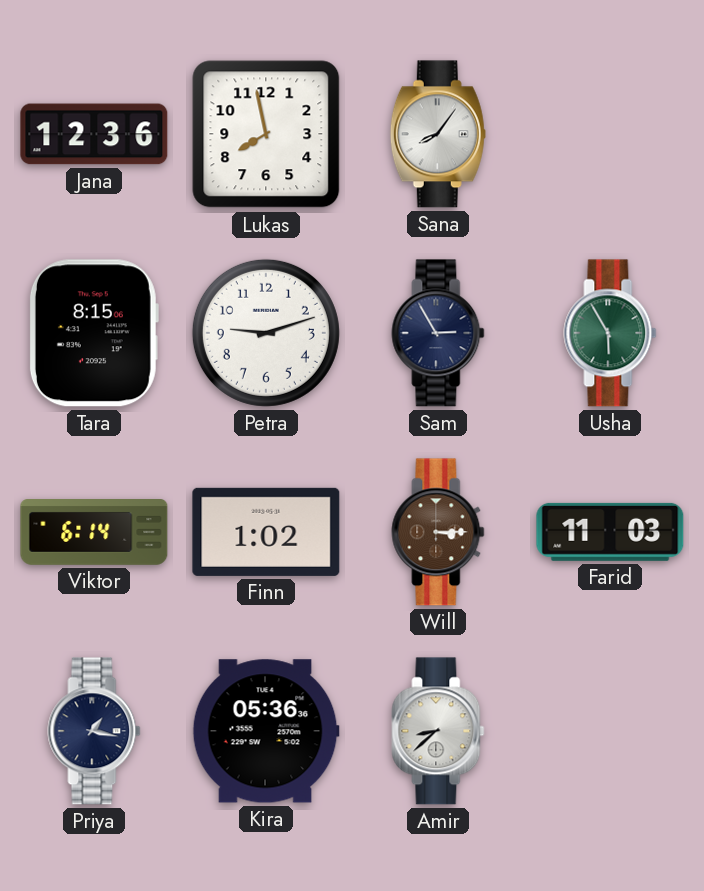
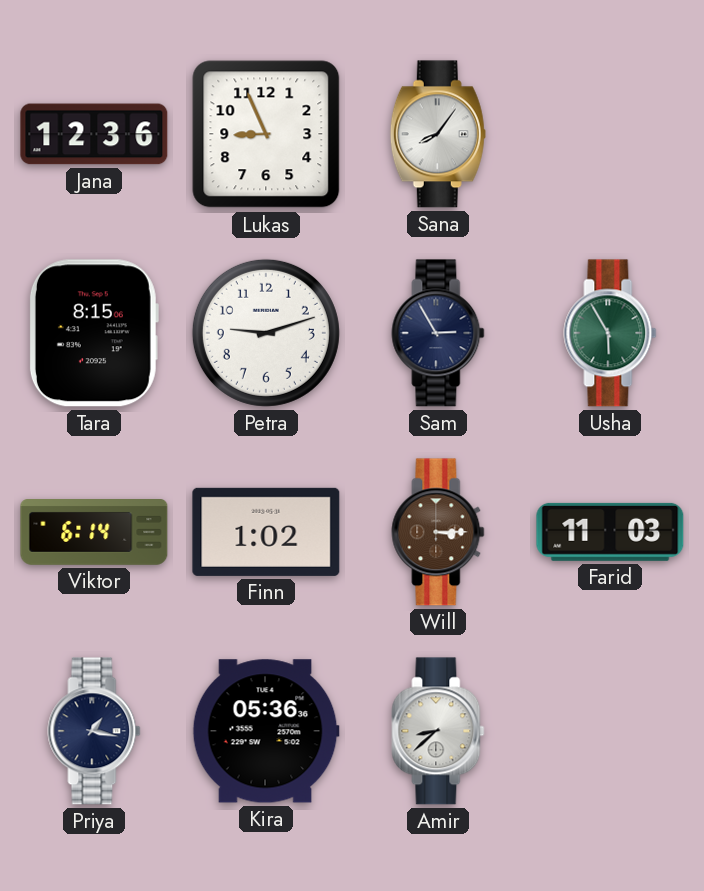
Lukas: 7:58 -> 8:56
